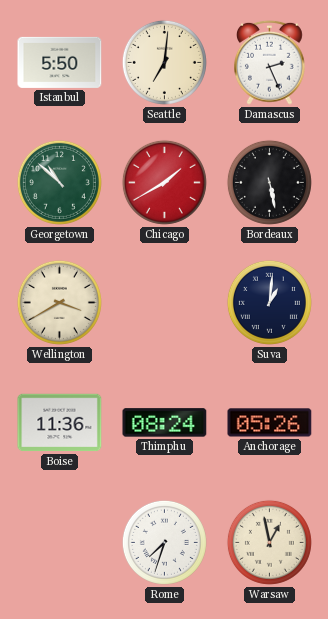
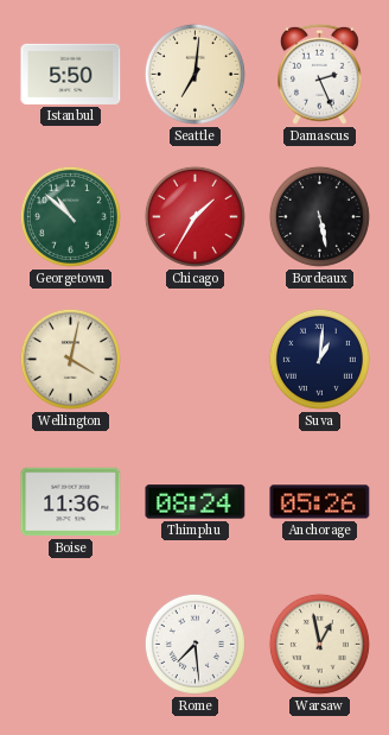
Chicago: 1:40 -> 1:35
Wellington: 3:40 -> 4:02
Rome: 7:33 -> 7:29
